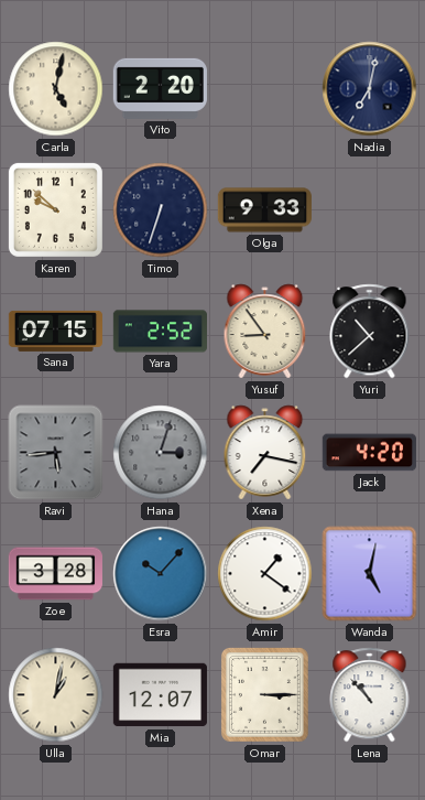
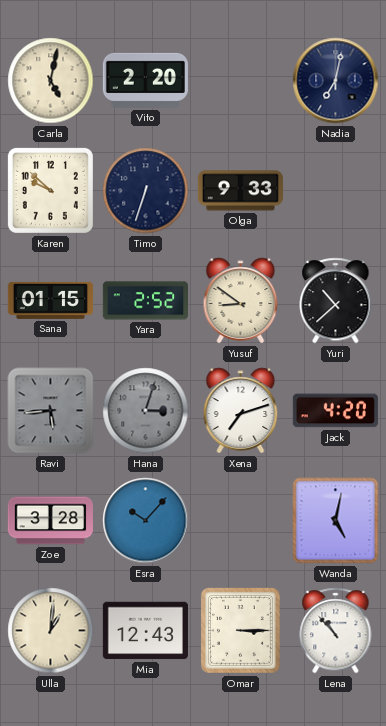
Sana: 07:15 -> 01:15
Yusuf: 8:54 -> 8:51
Xena: 7:17 -> 7:12
Amir: 1:21 -> none
Ulla: 1:02 -> 1:01
Mia: 12:07 -> 12:43
